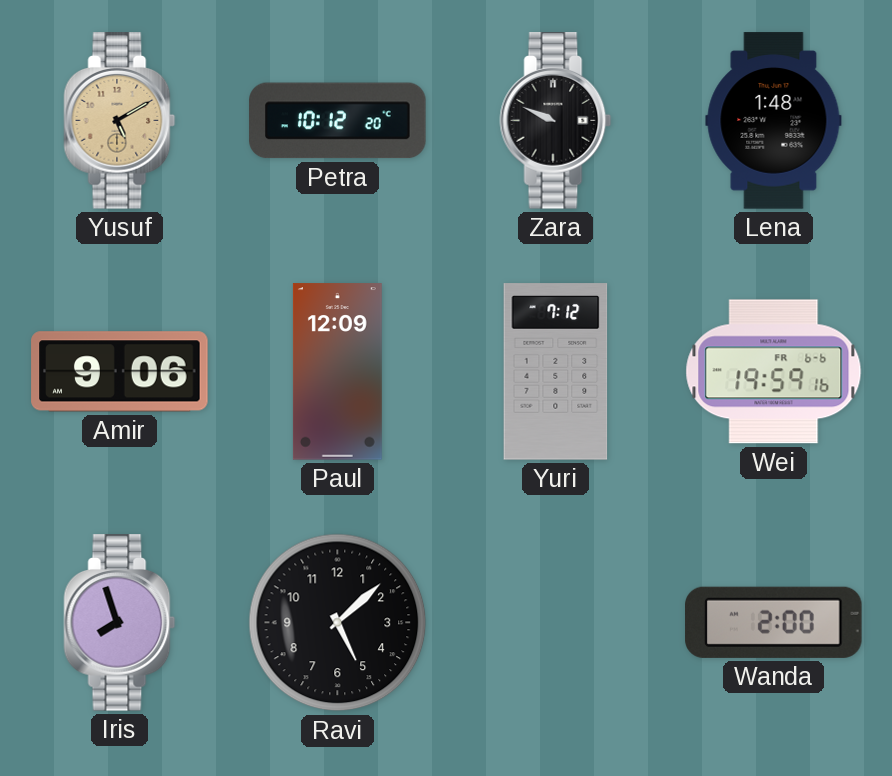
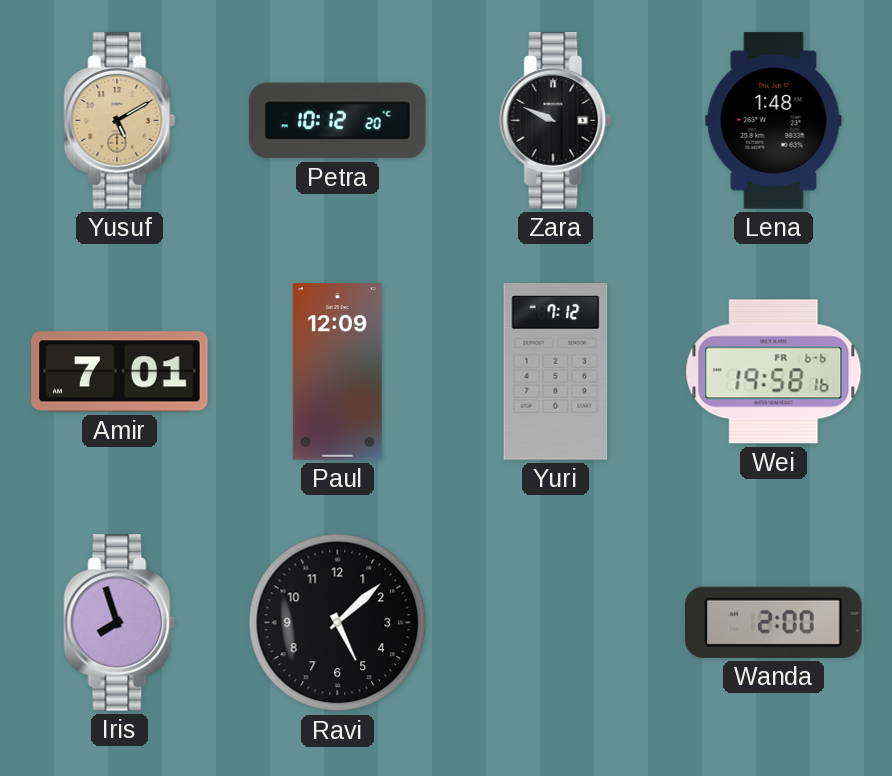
Amir: 9:06 -> 7:01
Wei: 19:59 -> 19:58
